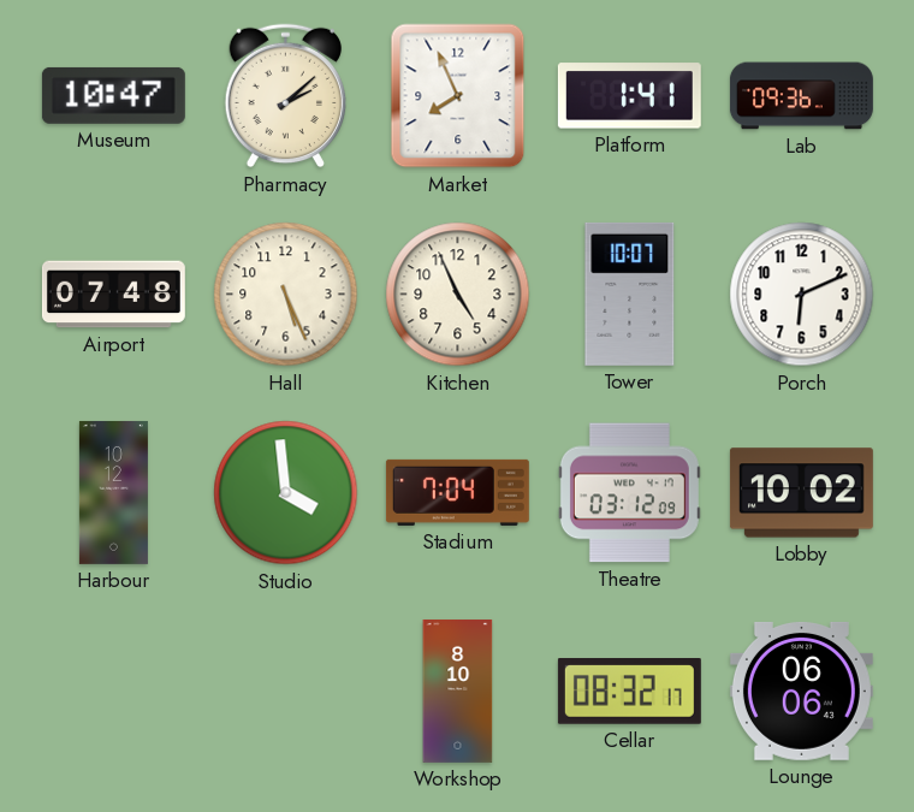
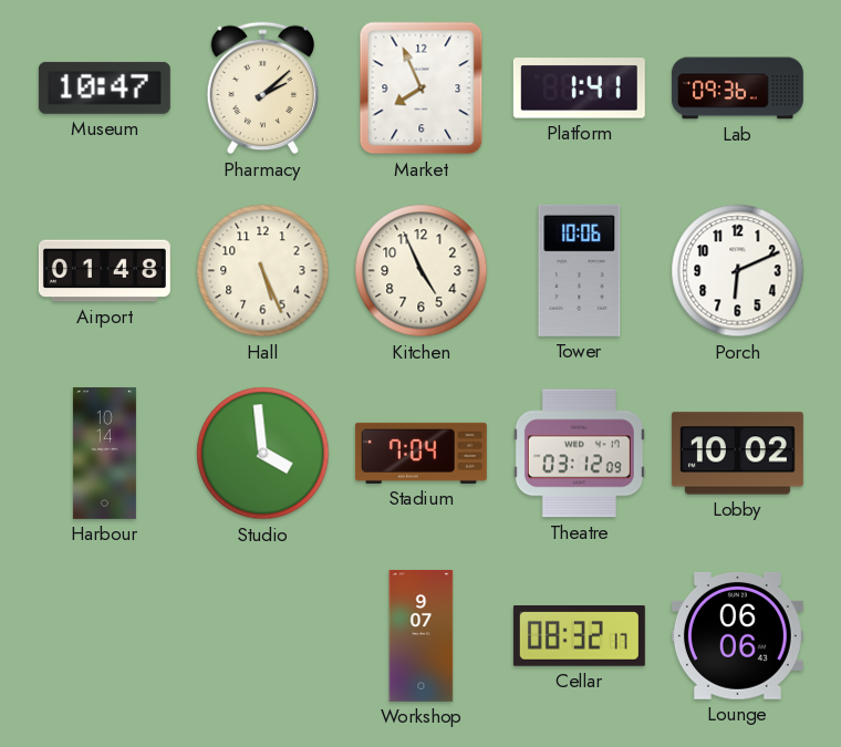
Airport: 07:48 -> 01:48
Tower: 10:07 -> 10:06
Harbour: 10:12 -> 10:14
Workshop: 8:10 -> 9:07
